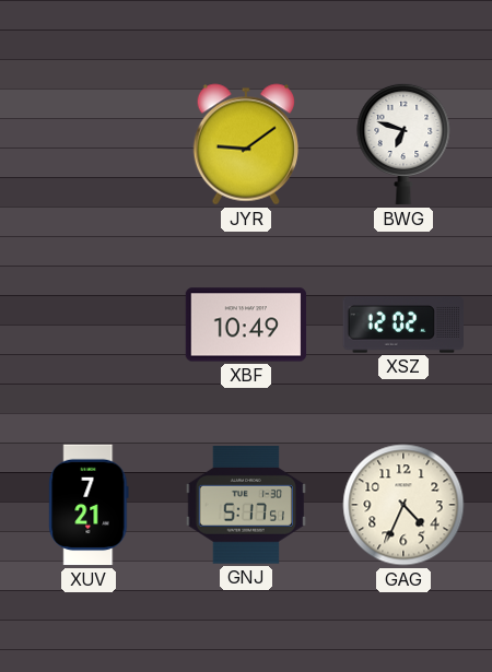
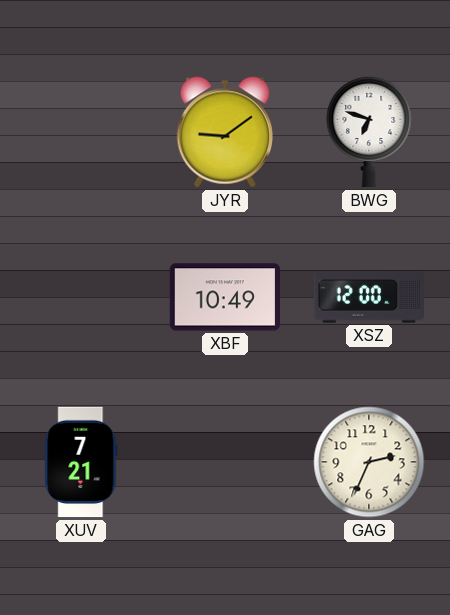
XSZ: 12:02 -> 12:00
GNJ: 5:17 -> none
GAG: 4:34 -> 2:34
